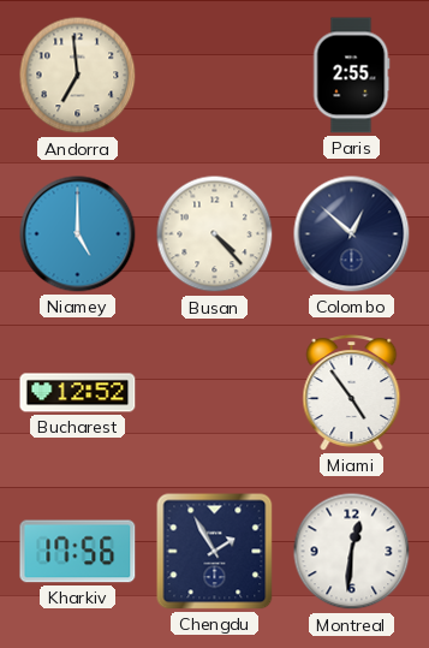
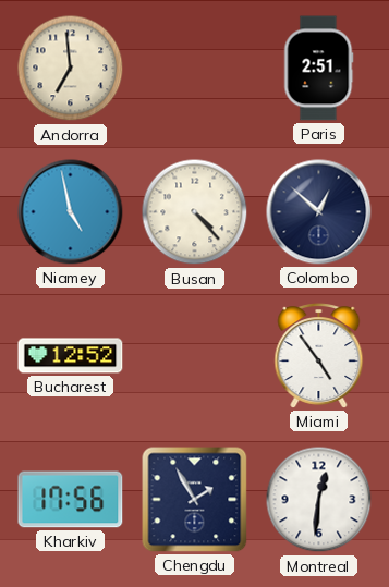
Paris: 2:55 -> 2:51
Niamey: 5:00 -> 4:58
